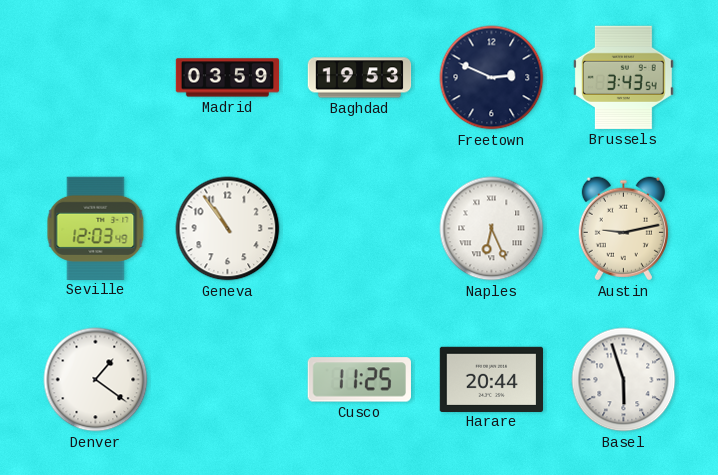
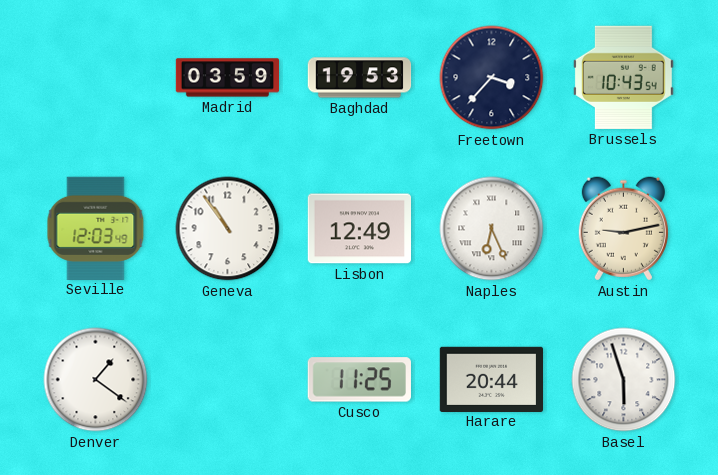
Freetown: 2:49 -> 3:37
Brussels: 3:43 -> 10:43
Lisbon: none -> 12:49
